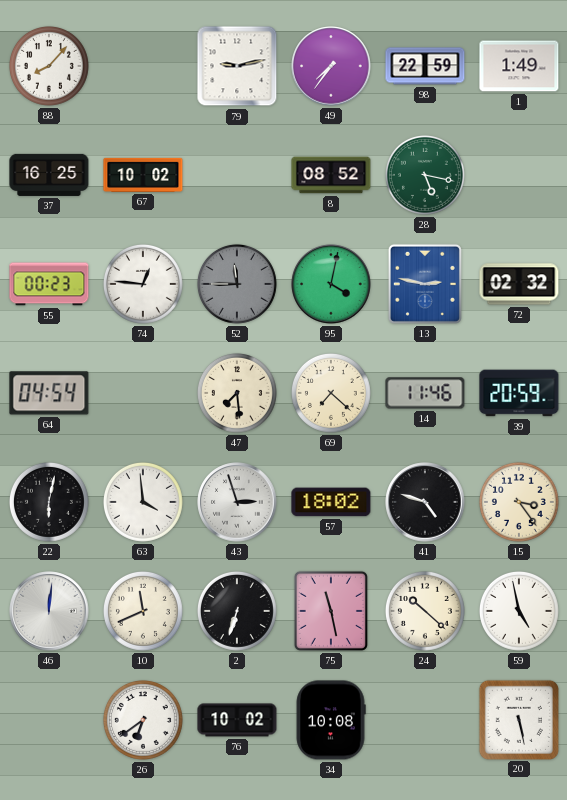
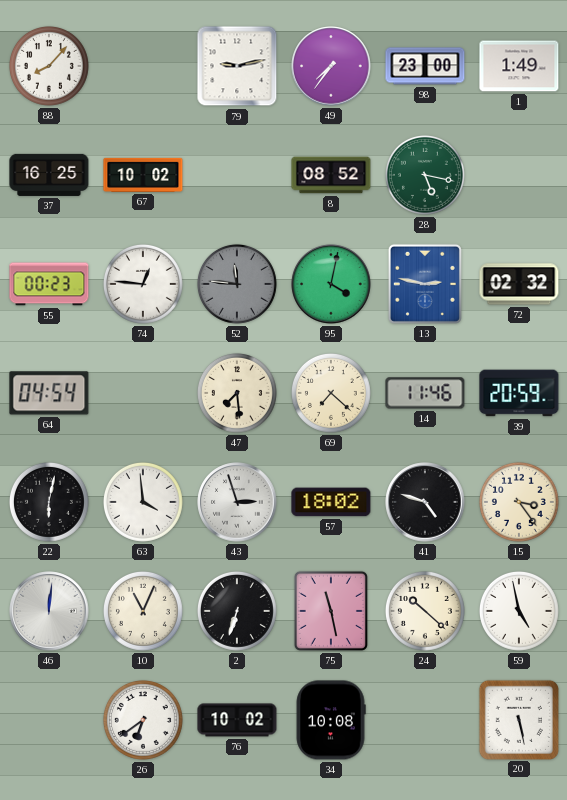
98: 22:59 -> 23:00
52: 11:45 -> 11:46
10: 11:41 -> 11:04
